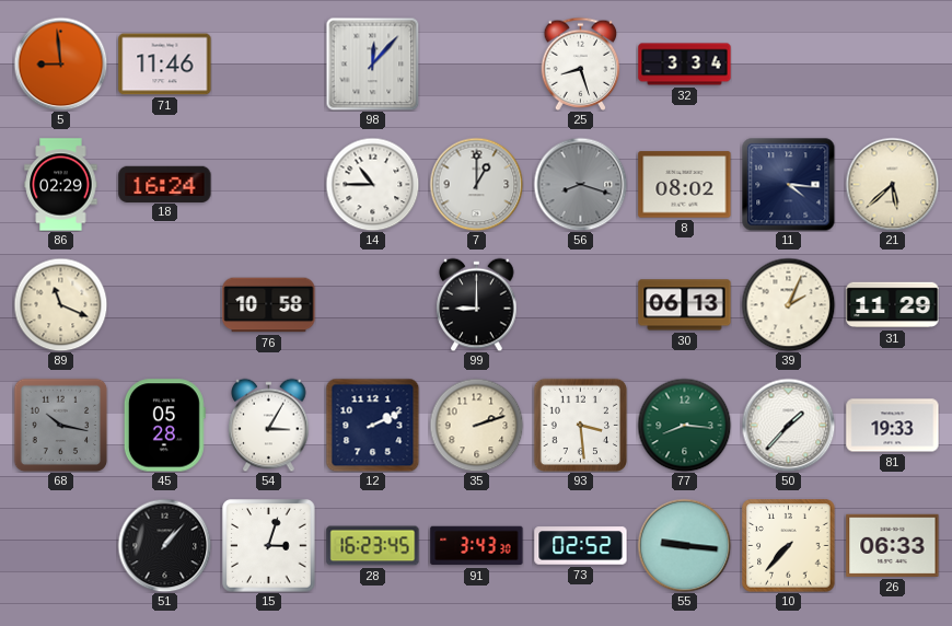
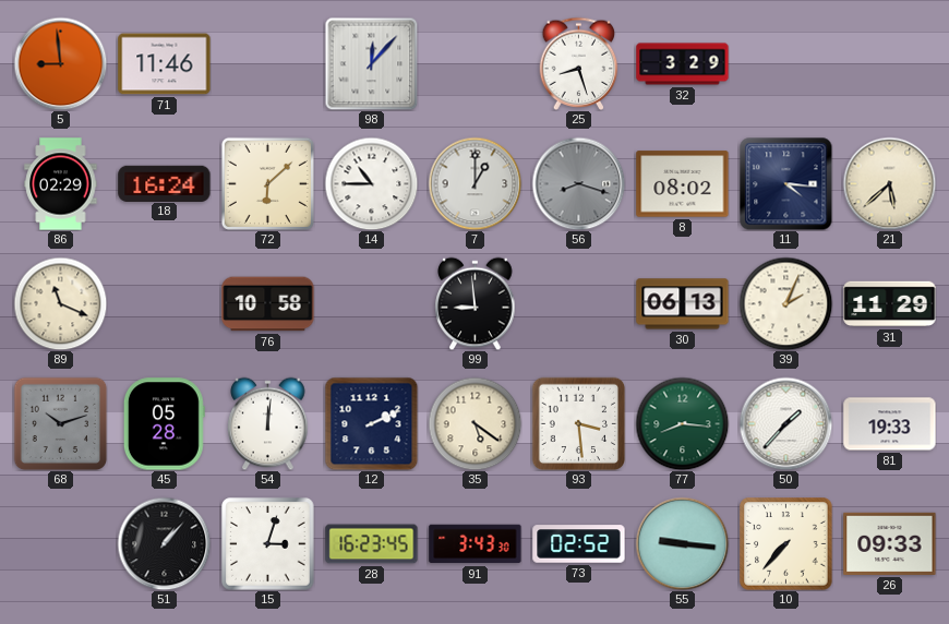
32: 3:34 -> 3:29
72: none -> 6:08
99: 9:00 -> 8:59
68: 10:17 -> 10:12
54: 3:05 -> 12:01
35: 2:12 -> 5:21
26: 06:33 -> 09:33
